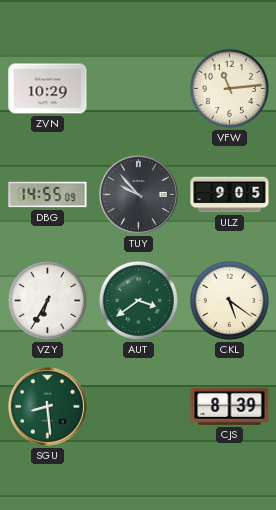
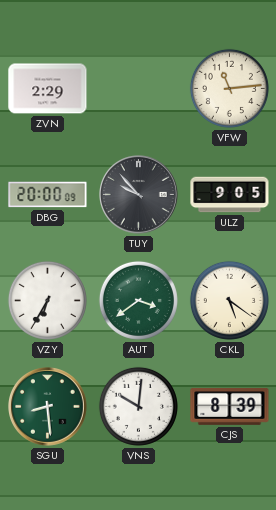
ZVN: 10:29 -> 2:29
DBG: 14:55 -> 20:00
VNS: none -> 10:01
